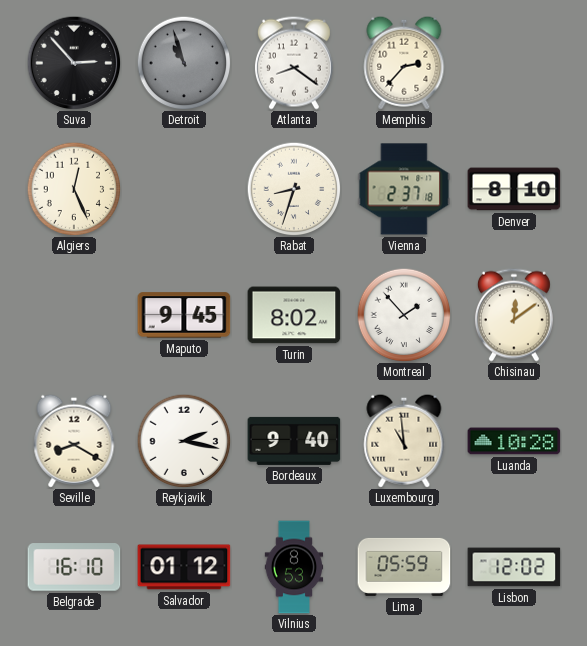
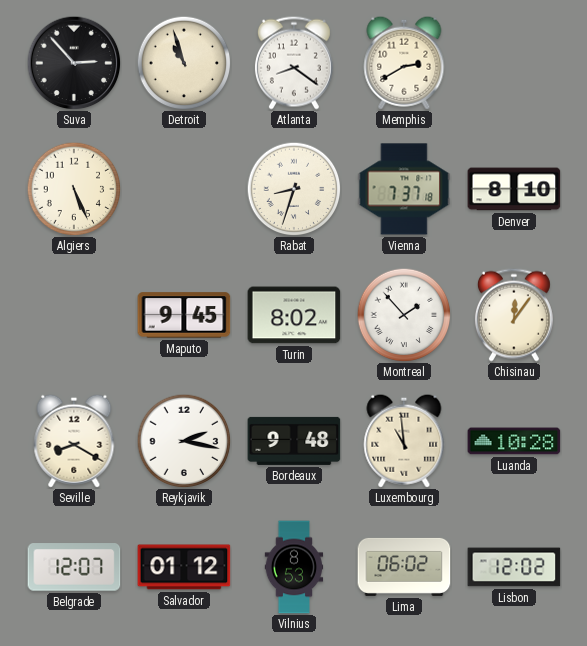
Detroit dial: grey -> cream
Memphis: 2:37 -> 2:40
Algiers: 12:26 -> 5:26
Vienna: 2:37 -> 7:37
Chisinau: 12:09 -> 12:06
Bordeaux: 9:40 -> 9:48
Belgrade: 16:10 -> 12:07
Lima: 05:59 -> 06:02
